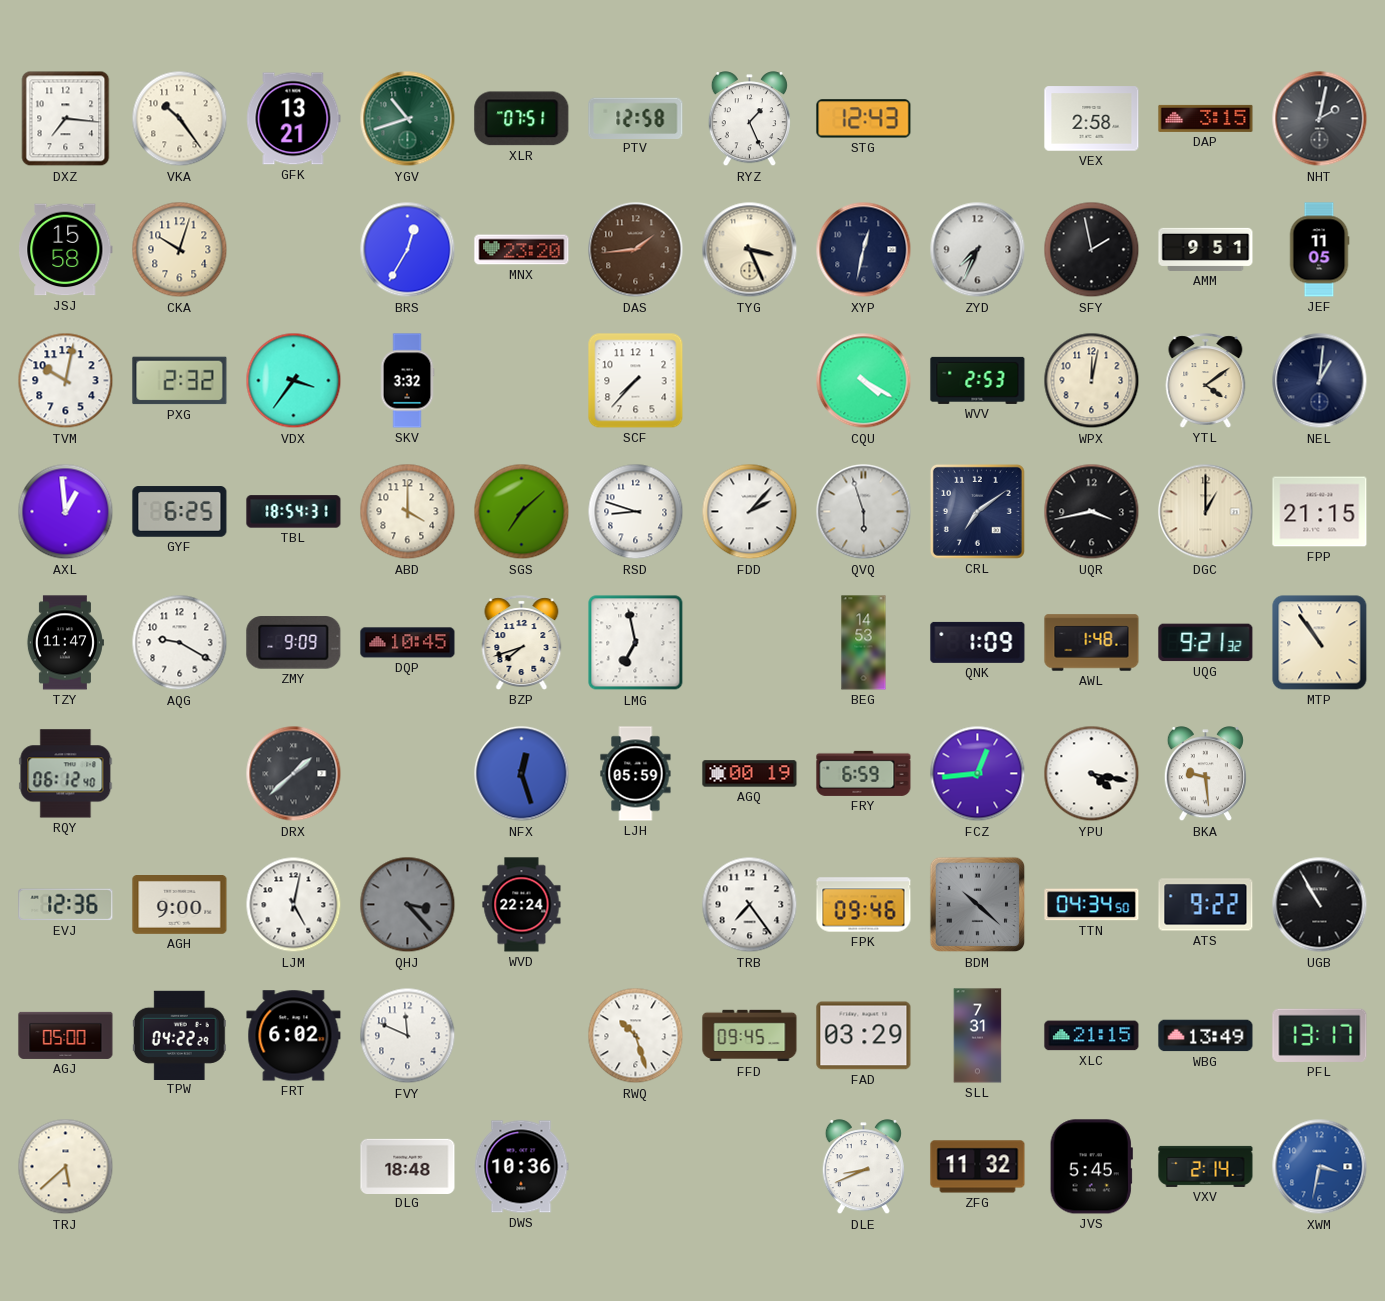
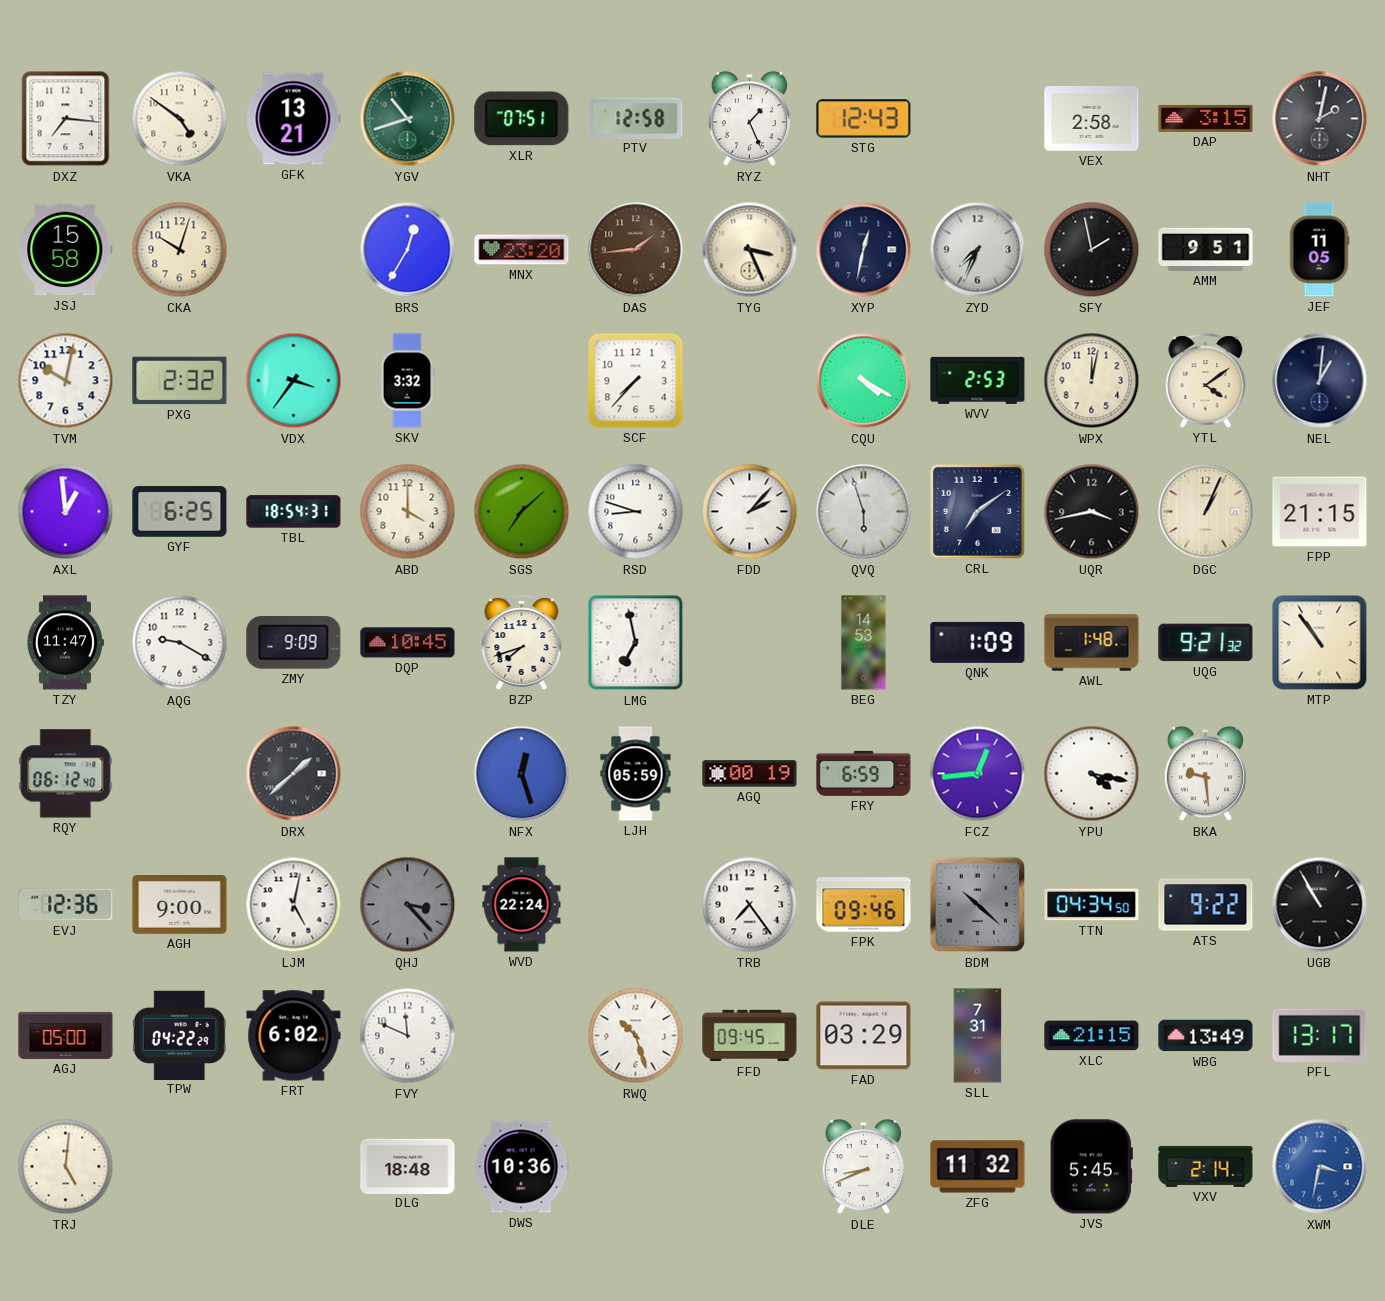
VKA: 10:24 -> 4:51
DGC: 1:00 -> 1:04
TRJ: 5:38 -> 5:01
